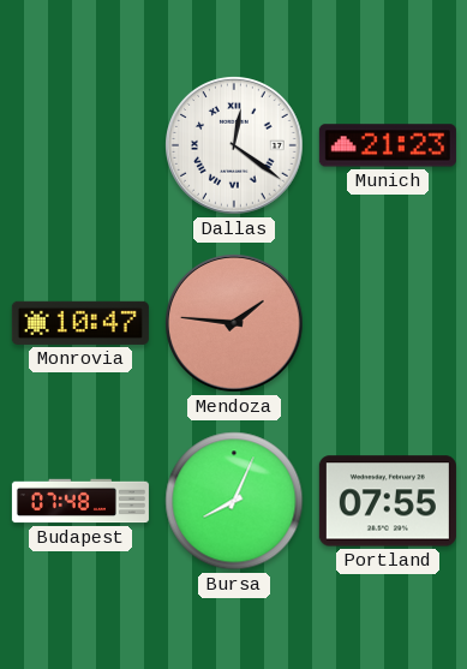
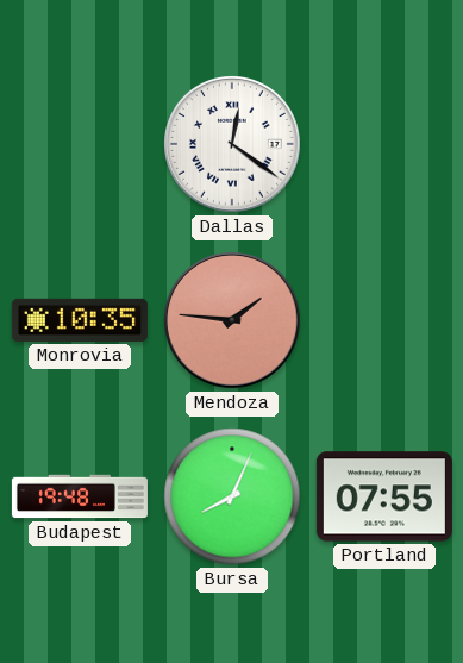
Munich: 21:23 -> none
Monrovia: 10:47 -> 10:35
Budapest: 07:48 -> 19:48
